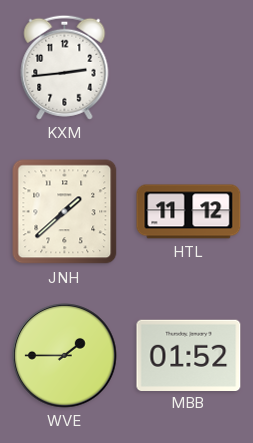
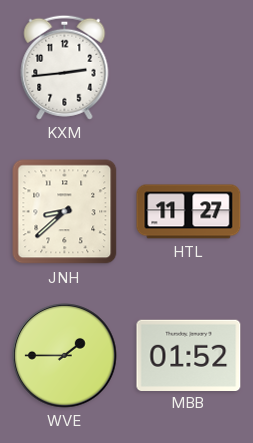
JNH: 1:38 -> 8:38
HTL: 11:12 -> 11:27
